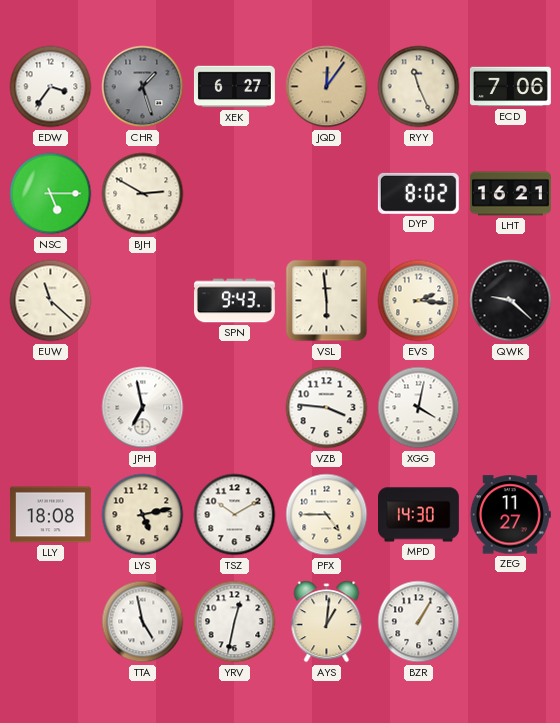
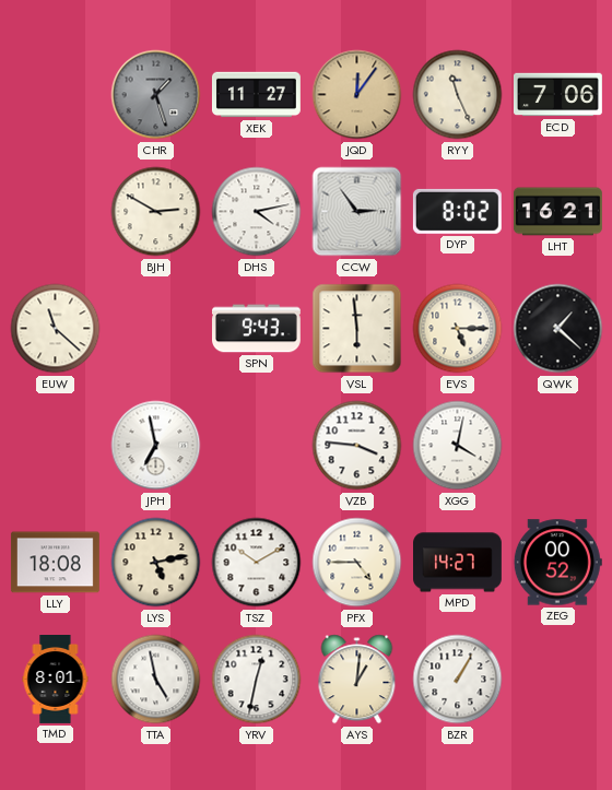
EDW: 3:36 -> none
XEK: 6:27 -> 11:27
NSC: 5:15 -> none
DHS: none -> 4:13
CCW: none -> 2:54
EVS: 2:16 -> 5:15
QWK: 9:22 -> 1:22
MPD: 14:30 -> 14:27
ZEG: 11:27 -> 00:52
TMD: none -> 8:01
